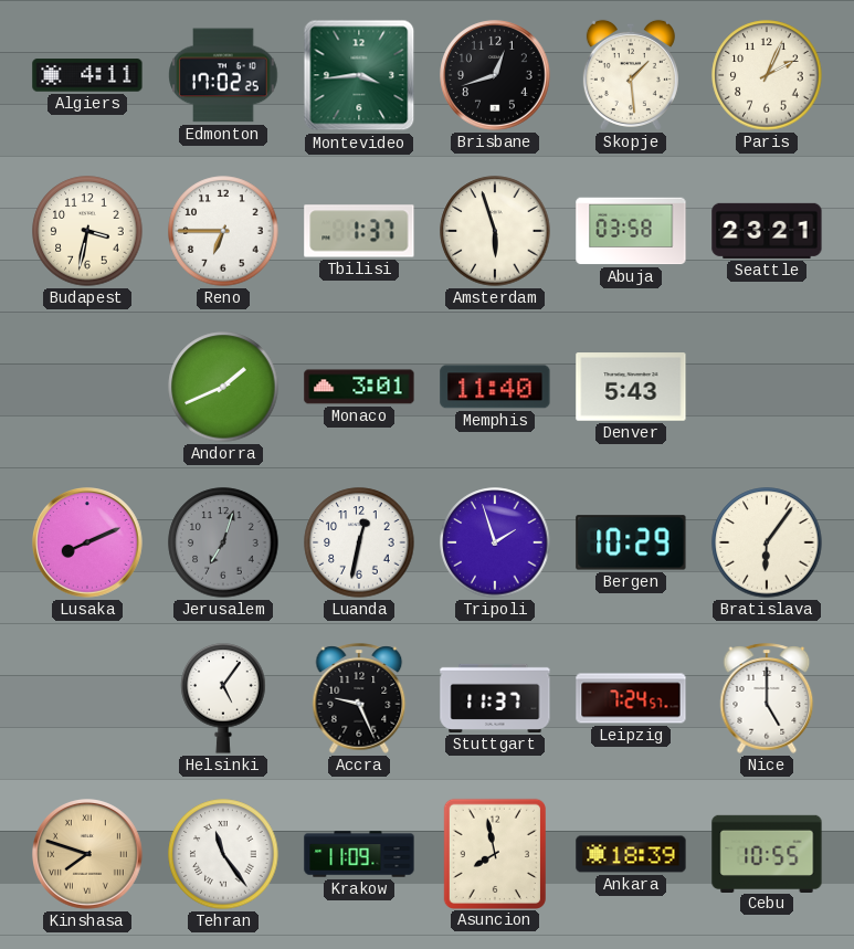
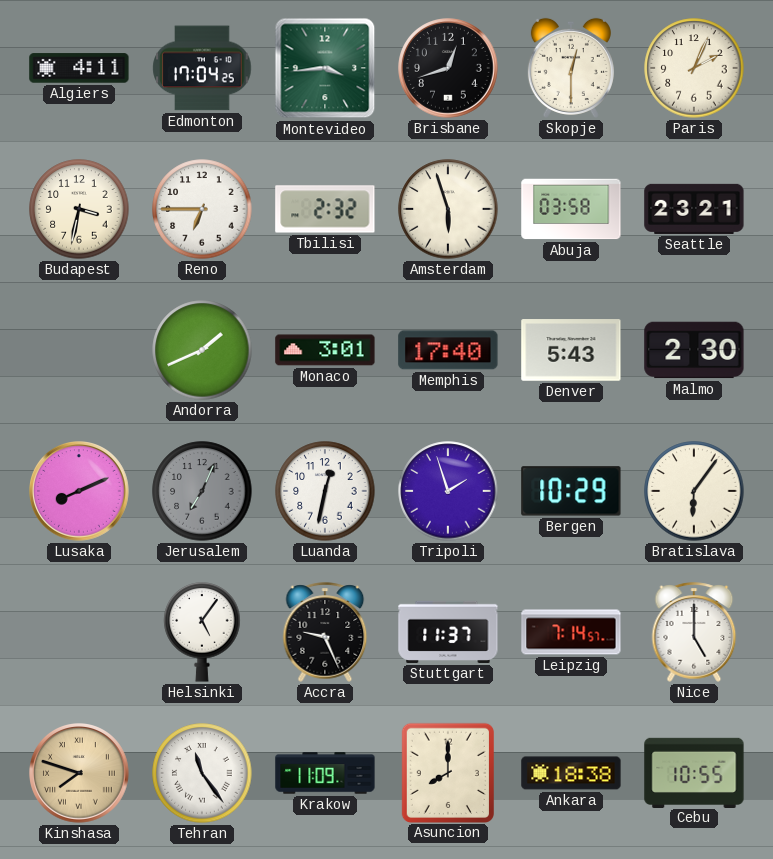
Edmonton: 17:02 -> 17:04
Skopje: 1:29 -> 12:30
Tbilisi: 1:37 -> 2:32
Memphis: 11:40 -> 17:40
Malmo: none -> 2:30
Jerusalem: 7:03 -> 7:04
Leipzig: 7:24 -> 7:14
Asuncion: 7:58 -> 8:00
Ankara: 18:39 -> 18:38
